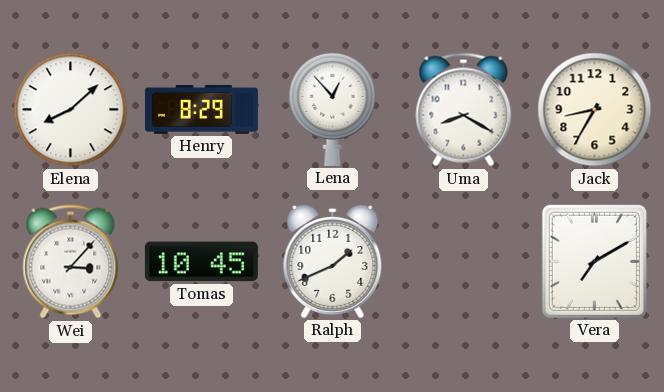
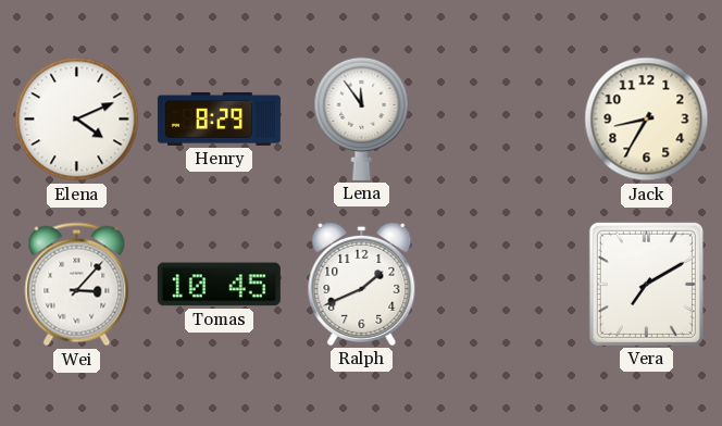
Elena: 8:08 -> 4:11
Lena: 12:53 -> 11:54
Uma: 8:20 -> none
